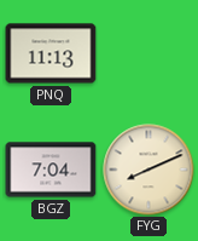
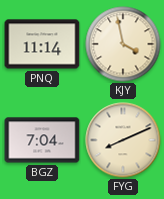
PNQ: 11:13 -> 11:14
KJY: none -> 3:58
